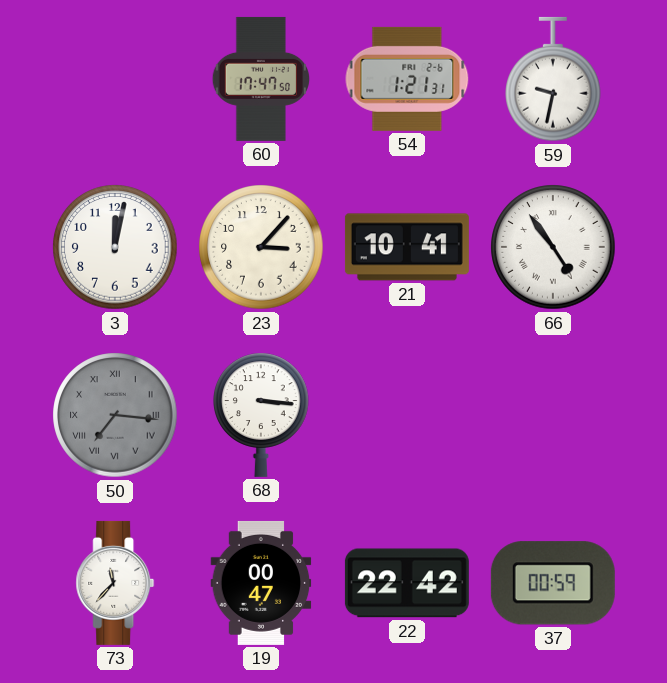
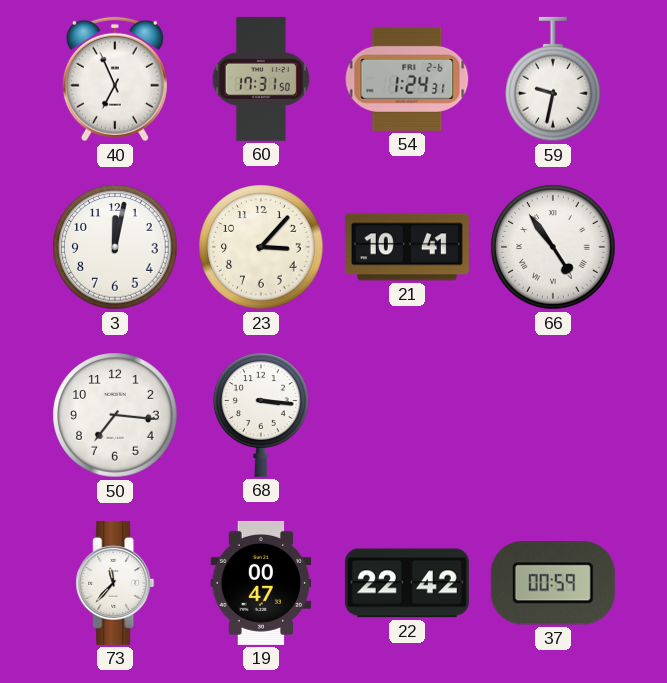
40: none -> 6:56
60: 17:47 -> 17:31
54: 1:21 -> 1:24
50 dial: grey -> white
50 numerals: Roman -> Arabic
